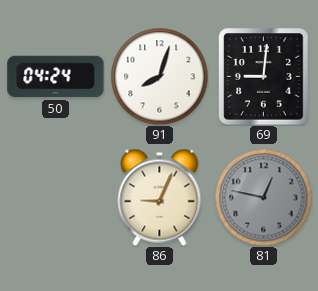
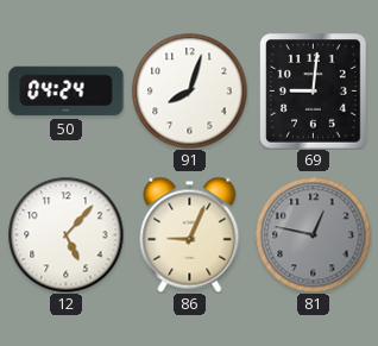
12: none -> 5:07
